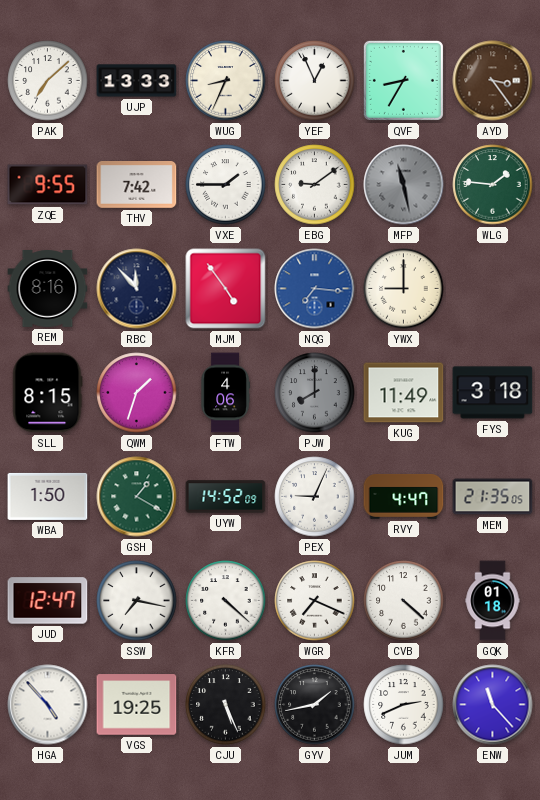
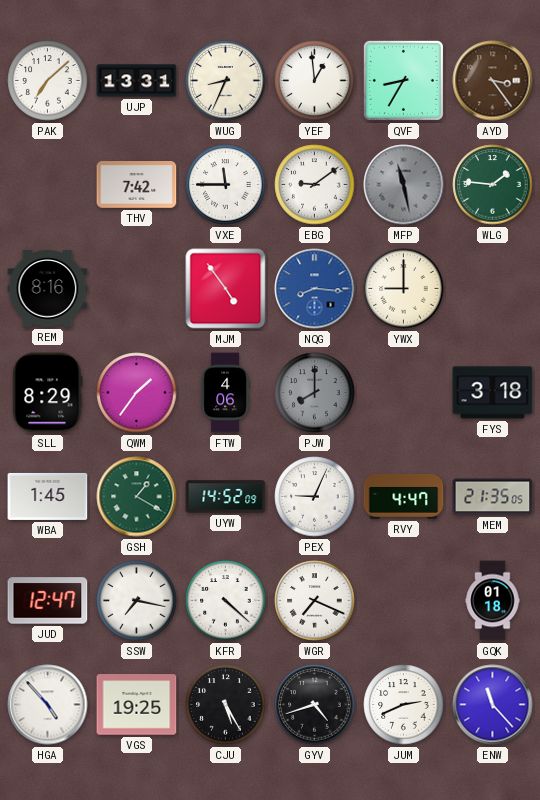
UJP: 13:33 -> 13:31
YEF: 12:56 -> 12:59
ZQE: 9:55 -> none
VXE: 1:45 -> 11:45
RBC: 11:53 -> none
NQG: 7:16 -> 8:16
SLL: 8:15 -> 8:29
QWM: 1:33 -> 1:36
KUG: 11:49 -> none
WBA: 1:50 -> 1:45
CVB: 4:22 -> none
CJU: 5:26 -> 5:25
GYV: 1:43 -> 4:42
